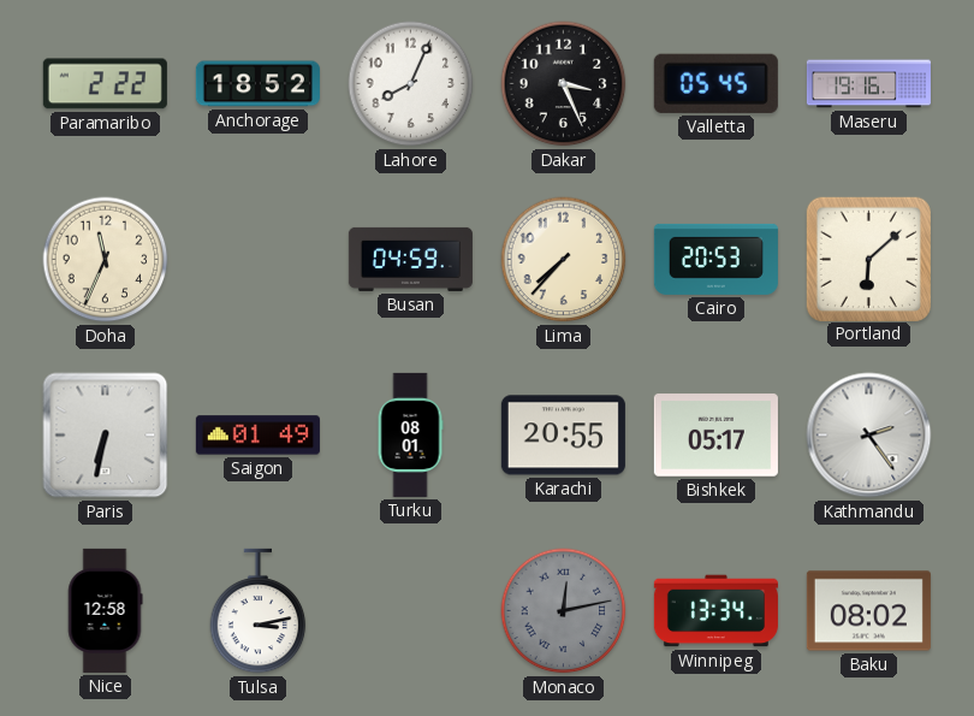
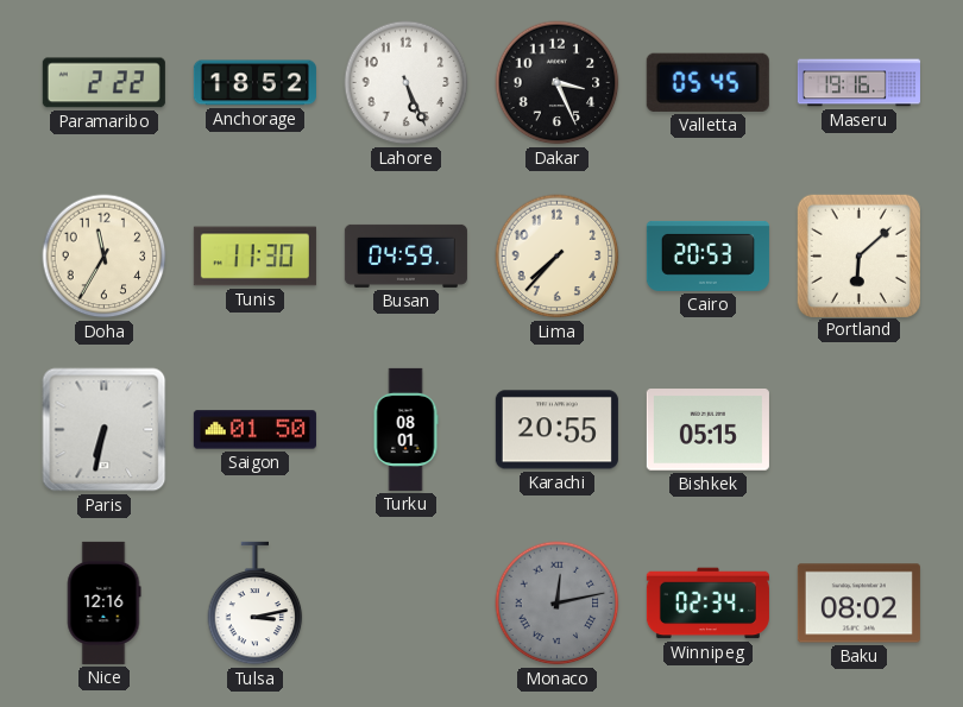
Lahore: 8:04 -> 5:26
Doha: 11:34 -> 11:35
Tunis: none -> 11:30
Saigon: 01:49 -> 01:50
Bishkek: 05:17 -> 05:15
Kathmandu: 2:24 -> none
Nice: 12:58 -> 12:16
Winnipeg: 13:34 -> 02:34
